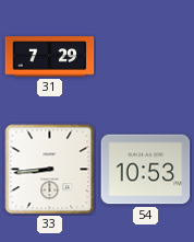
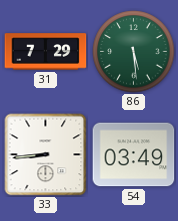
86: none -> 5:29
54: 10:53 -> 03:49
